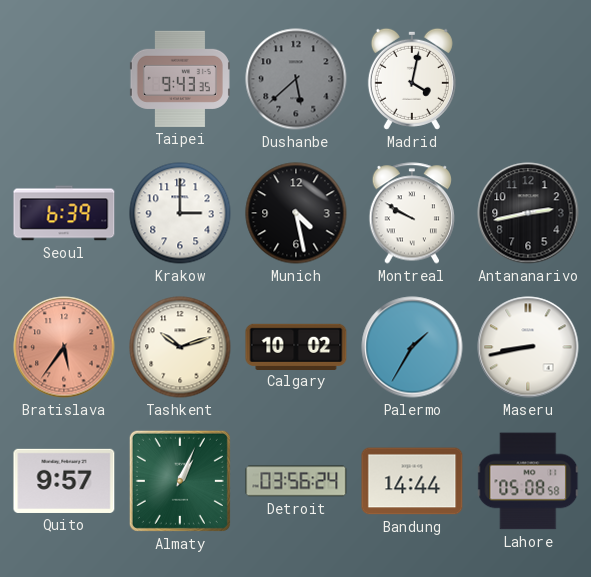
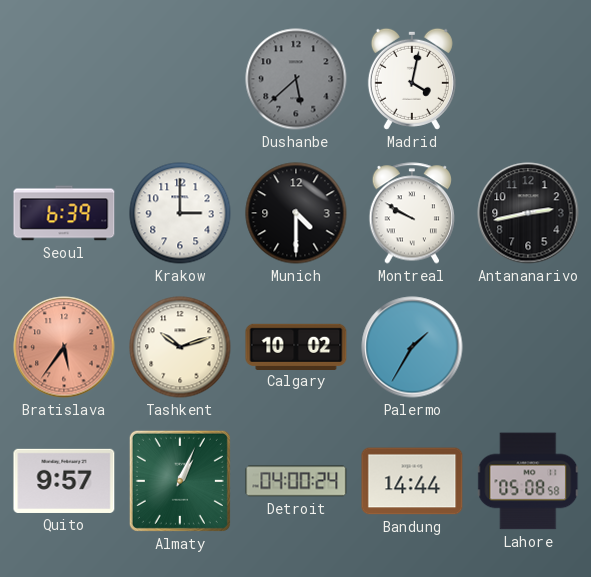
Taipei: 9:43 -> none
Munich: 4:28 -> 4:30
Maseru: 8:43 -> none
Detroit: 03:56 -> 04:00
